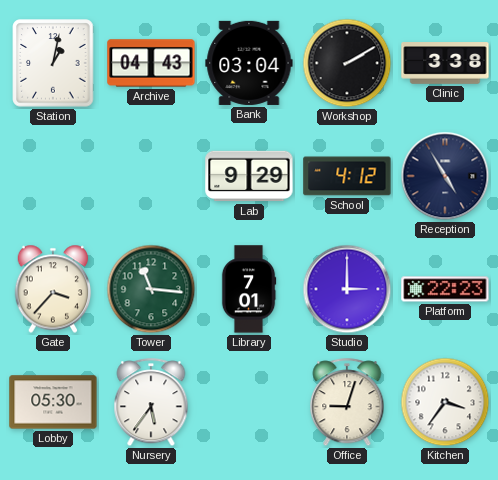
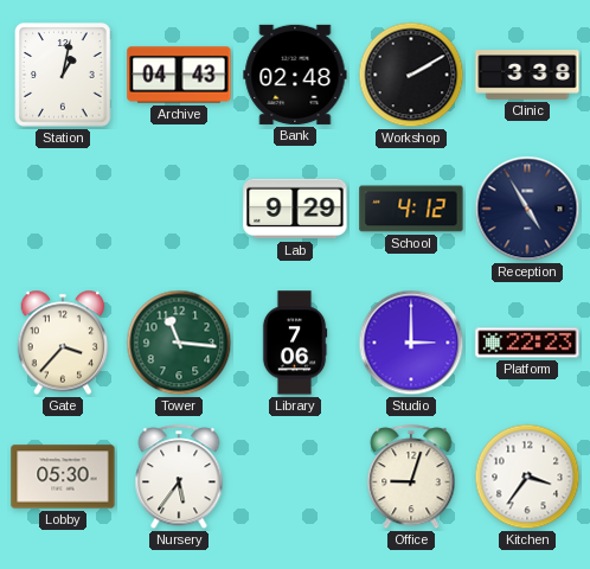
Bank: 03:04 -> 02:48
Library: 7:01 -> 7:06
